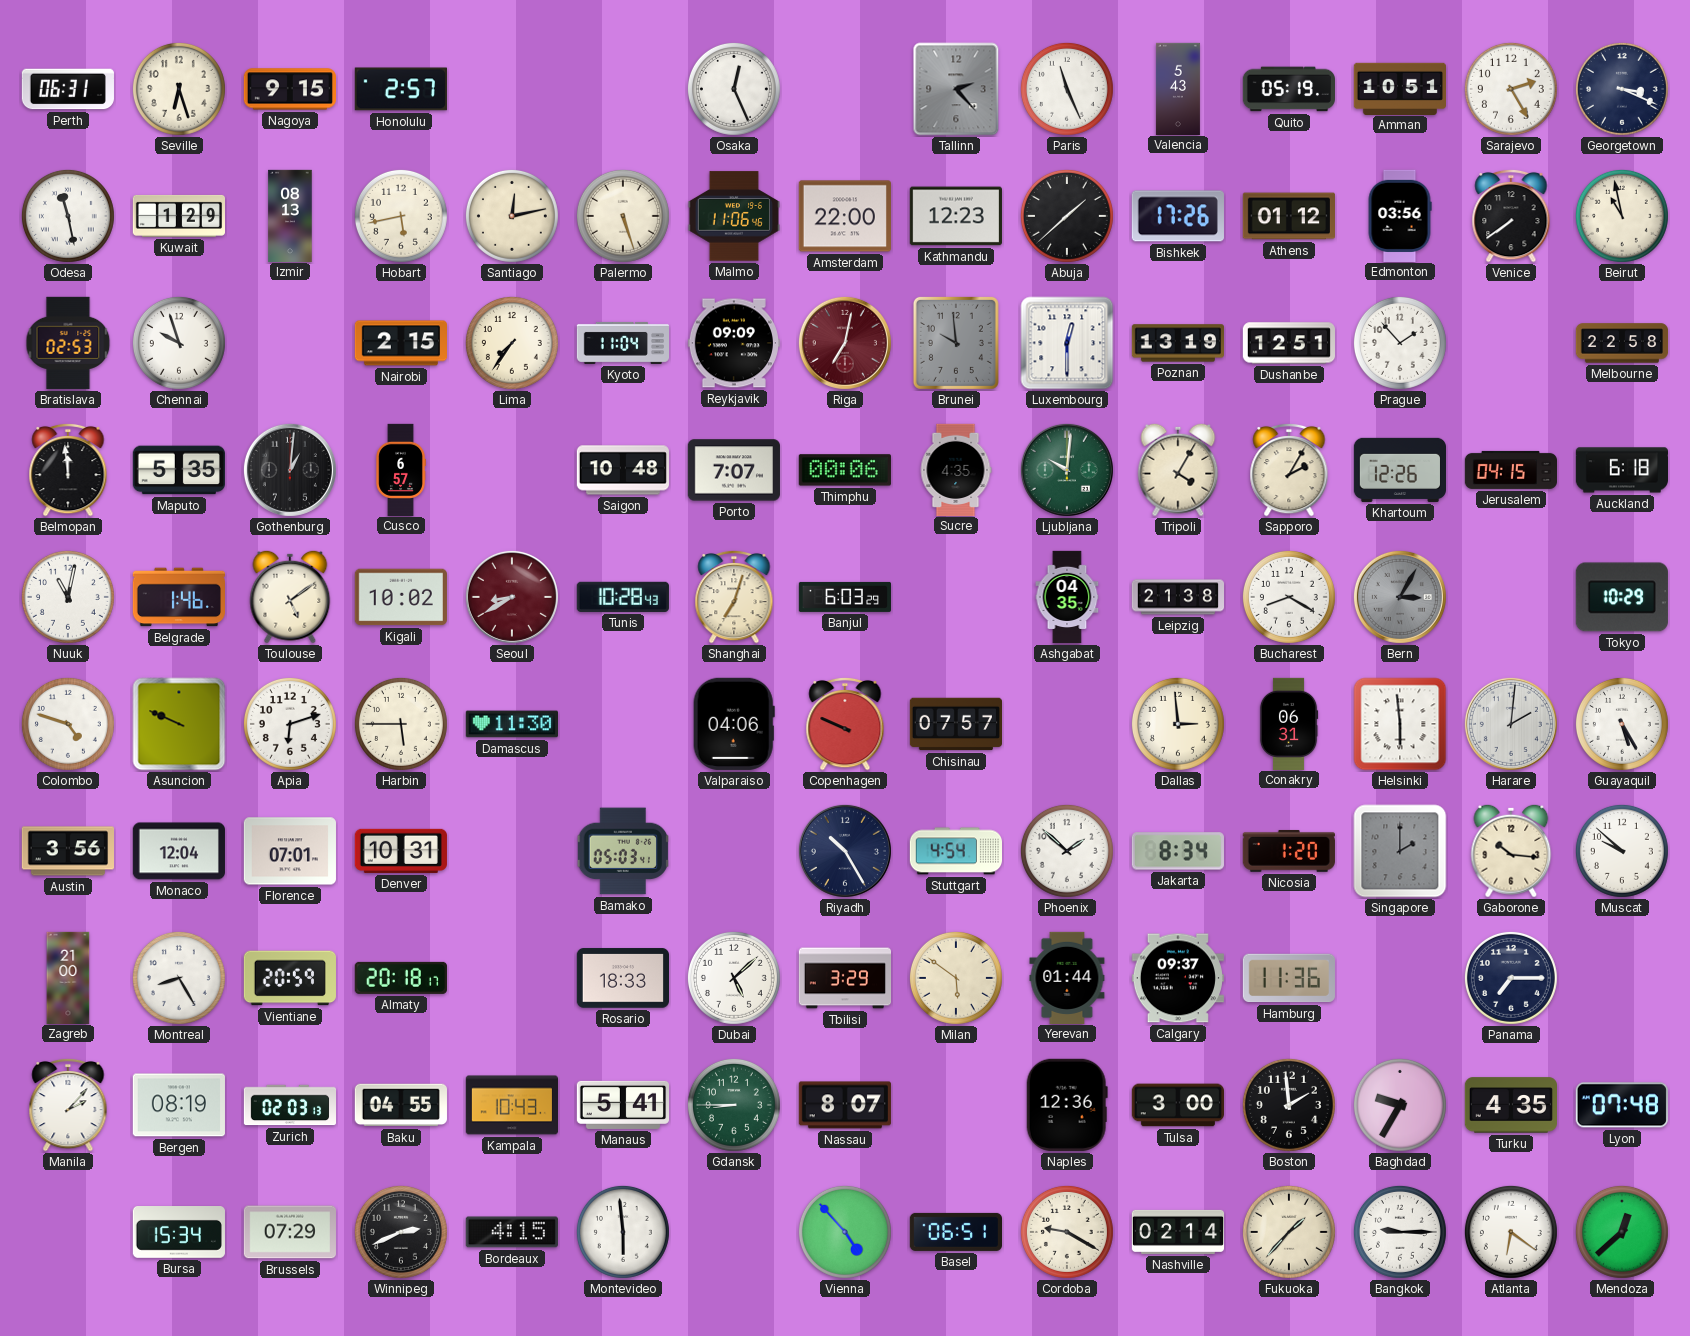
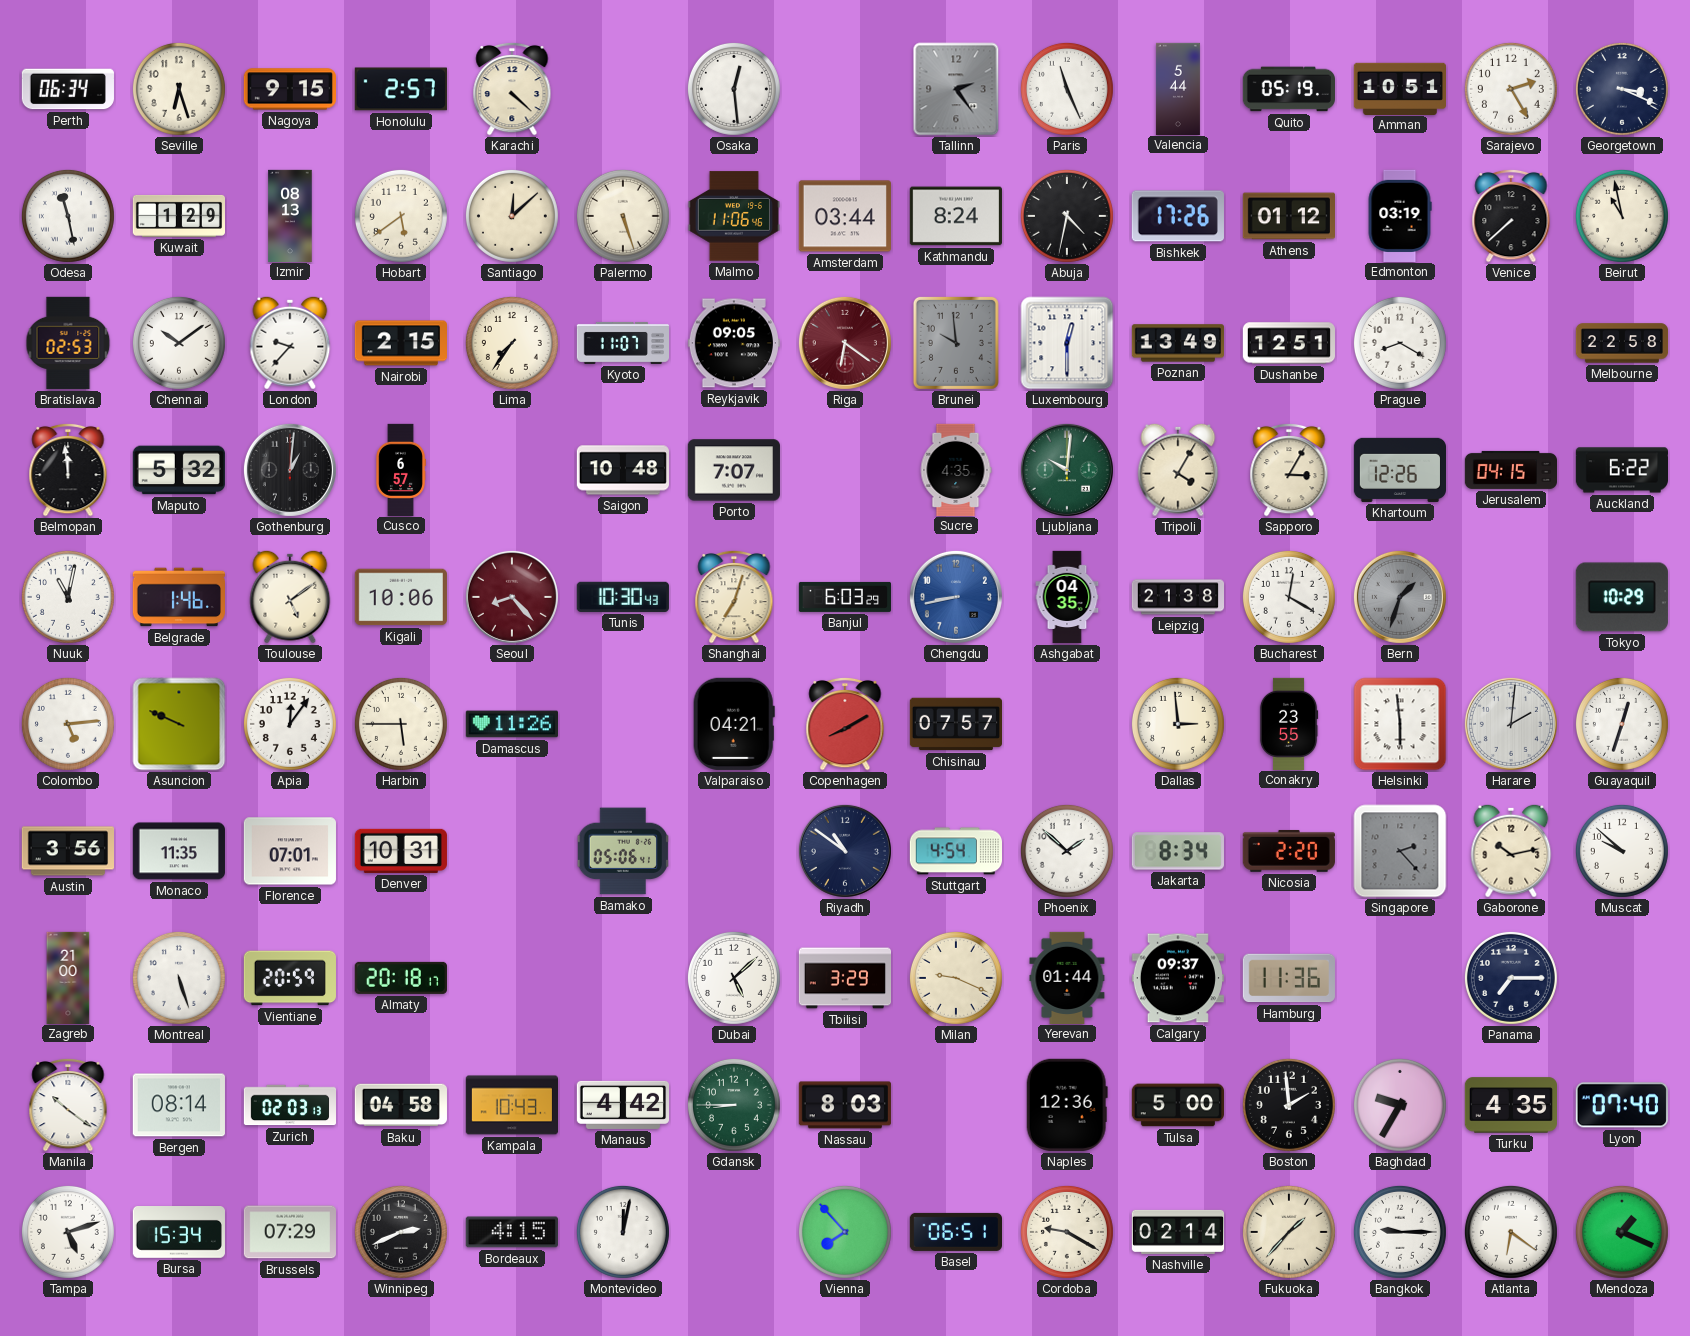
Perth: 06:31 -> 06:34
Karachi: none -> 4:22
Osaka: 12:26 -> 12:29
Tallinn: 2:23 -> 2:24
Valencia: 5:43 -> 5:44
Hobart: 5:43 -> 5:39
Santiago: 12:13 -> 12:08
Amsterdam: 22:00 -> 03:44
Kathmandu: 12:23 -> 8:24
Abuja: 1:38 -> 4:32
Edmonton: 03:56 -> 03:19
Venice: 7:39 -> 7:38
Chennai: 9:57 -> 10:09
London: none -> 9:37
Kyoto: 11:04 -> 11:07
Reykjavik: 09:09 -> 09:05
Riga: 7:02 -> 6:21
Poznan: 13:19 -> 13:49
Prague: 1:53 -> 8:20
Maputo: 5:35 -> 5:32
Thimphu: 00:06 -> none
Sapporo: 2:05 -> 3:05
Auckland: 6:18 -> 6:22
Kigali: 10:02 -> 10:06
Seoul: 8:40 -> 8:23
Tunis: 10:28 -> 10:30
Chengdu: none -> 8:43
Bucharest: 8:20 -> 12:20
Bern: 3:05 -> 1:33
Colombo: 4:48 -> 5:14
Apia: 6:12 -> 12:06
Damascus: 11:30 -> 11:26
Valparaiso: 04:06 -> 04:21
Copenhagen: 9:49 -> 8:10
Conakry: 06:31 -> 23:55
Guayaquil: 5:25 -> 12:33
Monaco: 12:04 -> 11:35
Bamako: 05:03 -> 05:06
Riyadh: 10:25 -> 10:51
Nicosia: 1:20 -> 2:20
Singapore: 2:00 -> 2:23
Gaborone: 10:16 -> 10:13
Montreal: 8:25 -> 5:27
Rosario: 18:33 -> none
Milan: 5:51 -> 9:19
Manila: 2:07 -> 10:21
Bergen: 08:19 -> 08:14
Baku: 04:55 -> 04:58
Manaus: 5:41 -> 4:42
Nassau: 8:07 -> 8:03
Tulsa: 3:00 -> 5:00
Lyon: 07:48 -> 07:40
Tampa: none -> 5:12
Montevideo: 5:59 -> 12:02
Vienna: 4:53 -> 7:53
Mendoza: 12:38 -> 1:19
